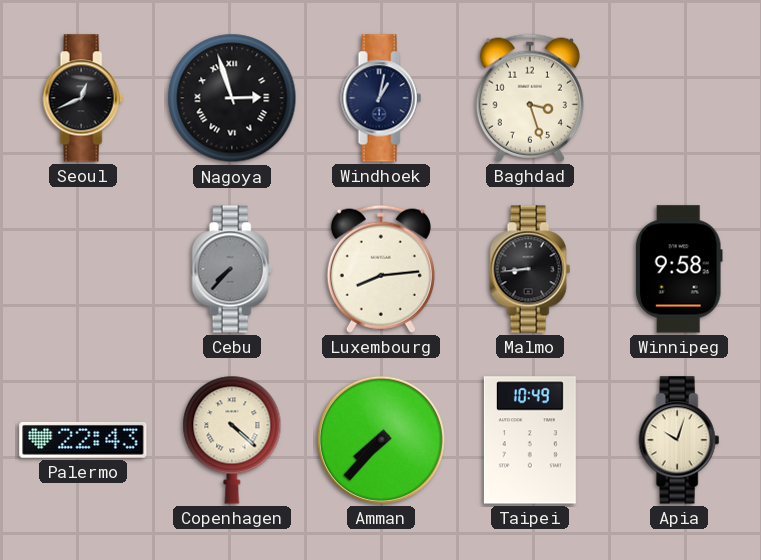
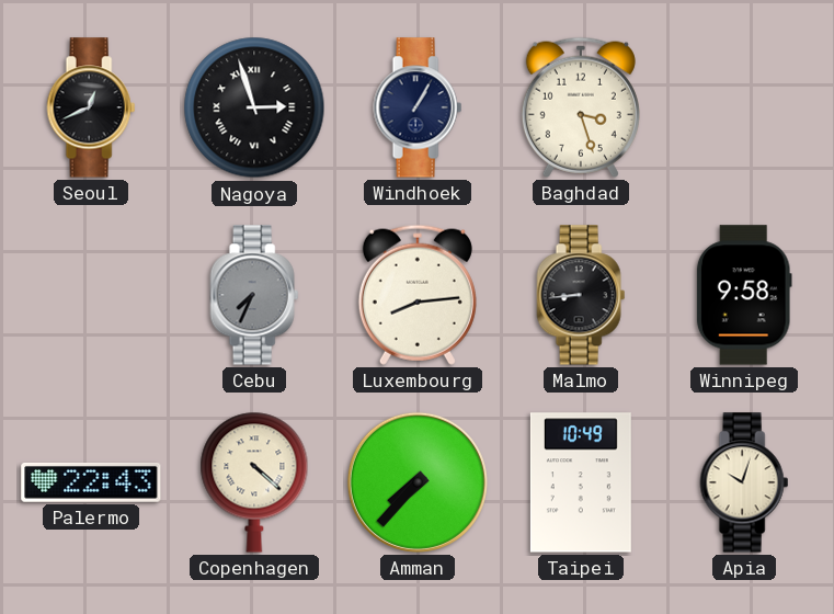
Windhoek: 1:02 -> 1:05
Cebu: 7:37 -> 7:34
